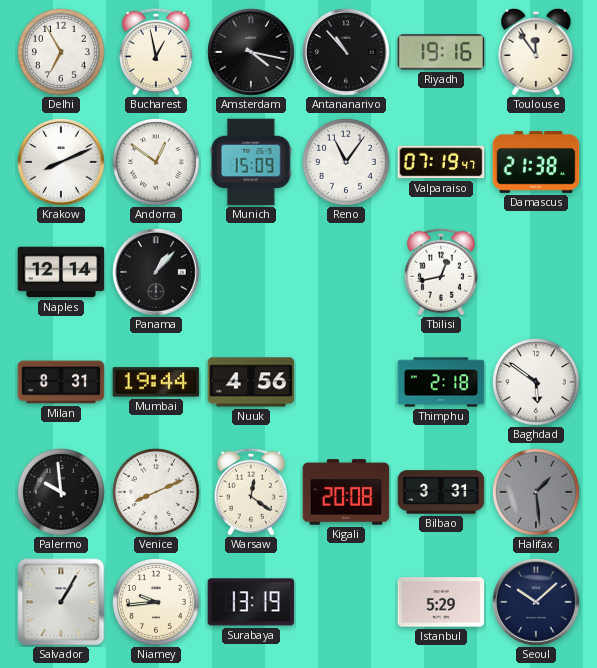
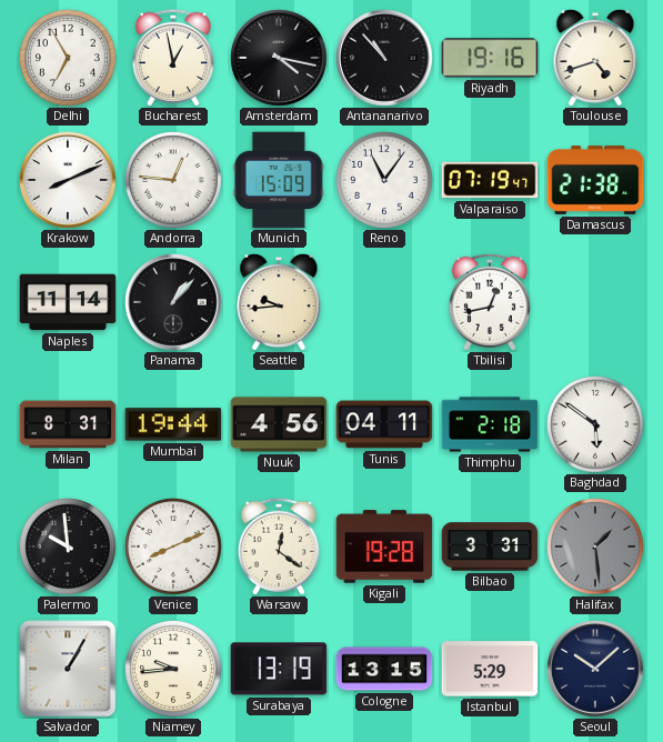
Toulouse: 11:54 -> 4:42
Andorra: 12:51 -> 12:46
Naples: 12:14 -> 11:14
Seattle: none -> 9:44
Tunis: none -> 04:11
Kigali: 20:08 -> 19:28
Cologne: none -> 13:15
